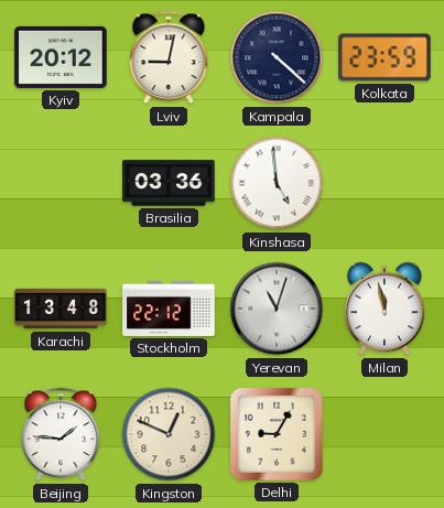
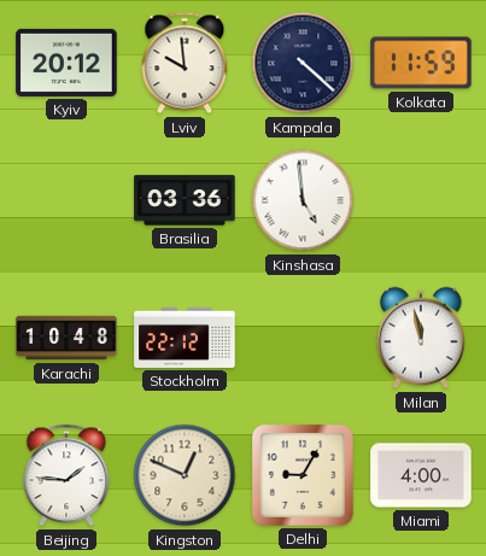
Lviv: 9:02 -> 9:59
Kolkata: 23:59 -> 11:59
Karachi: 13:48 -> 10:48
Yerevan: 11:03 -> none
Miami: none -> 4:00
